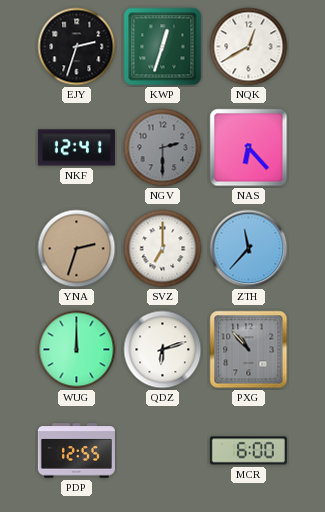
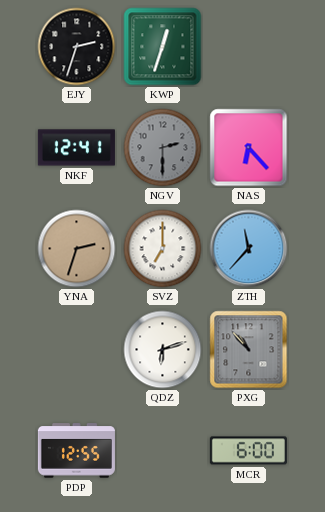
NQK: 12:40 -> none
WUG: 12:00 -> none
